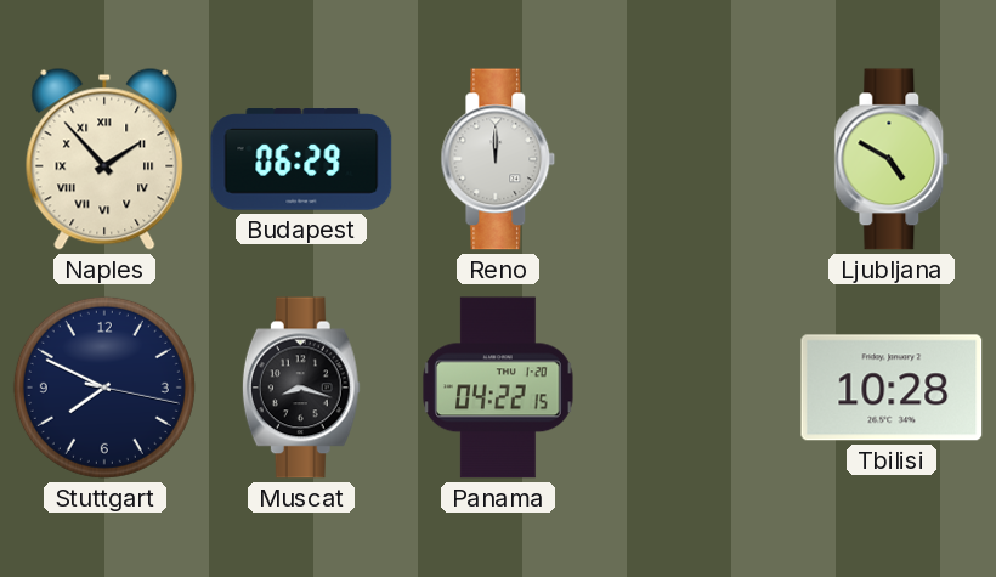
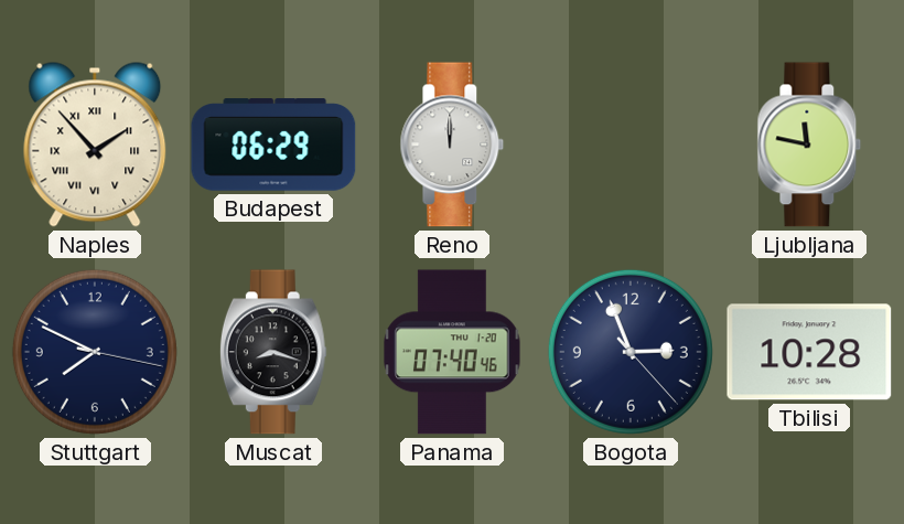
Ljubljana: 4:50 -> 11:47
Panama: 04:22 -> 07:40
Bogota: none -> 2:56
